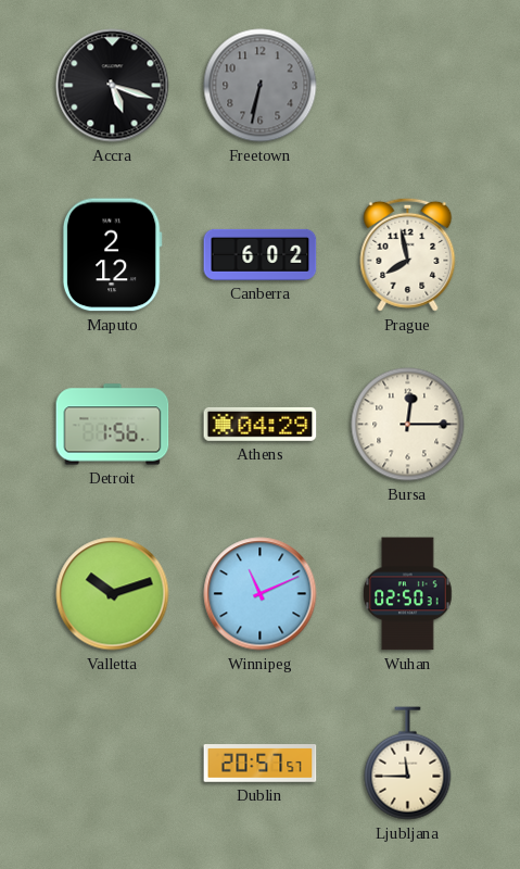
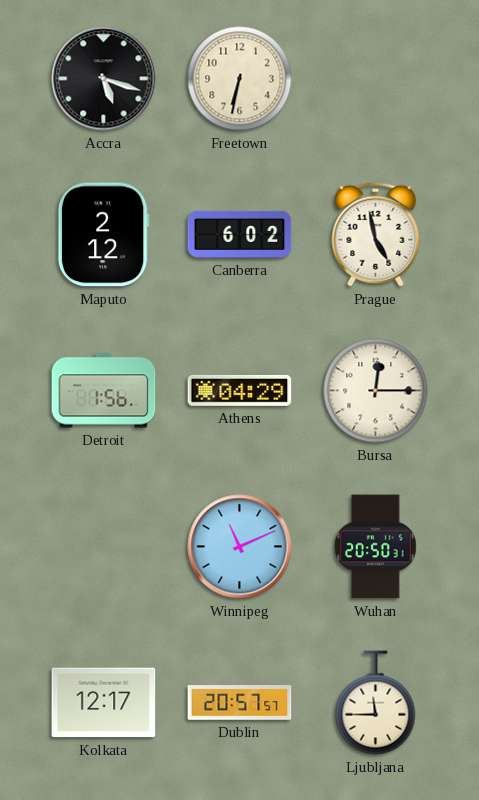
Freetown dial: grey -> cream
Prague: 7:58 -> 4:58
Valletta: 10:12 -> none
Wuhan: 02:50 -> 20:50
Kolkata: none -> 12:17
